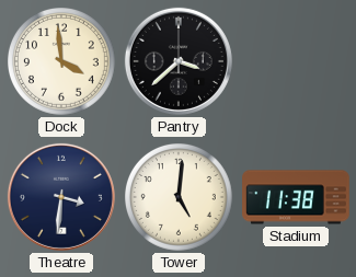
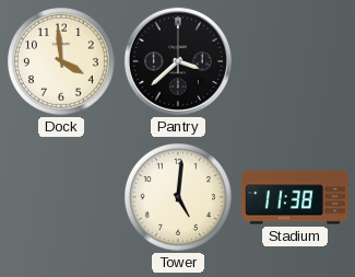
Theatre: 3:31 -> none
